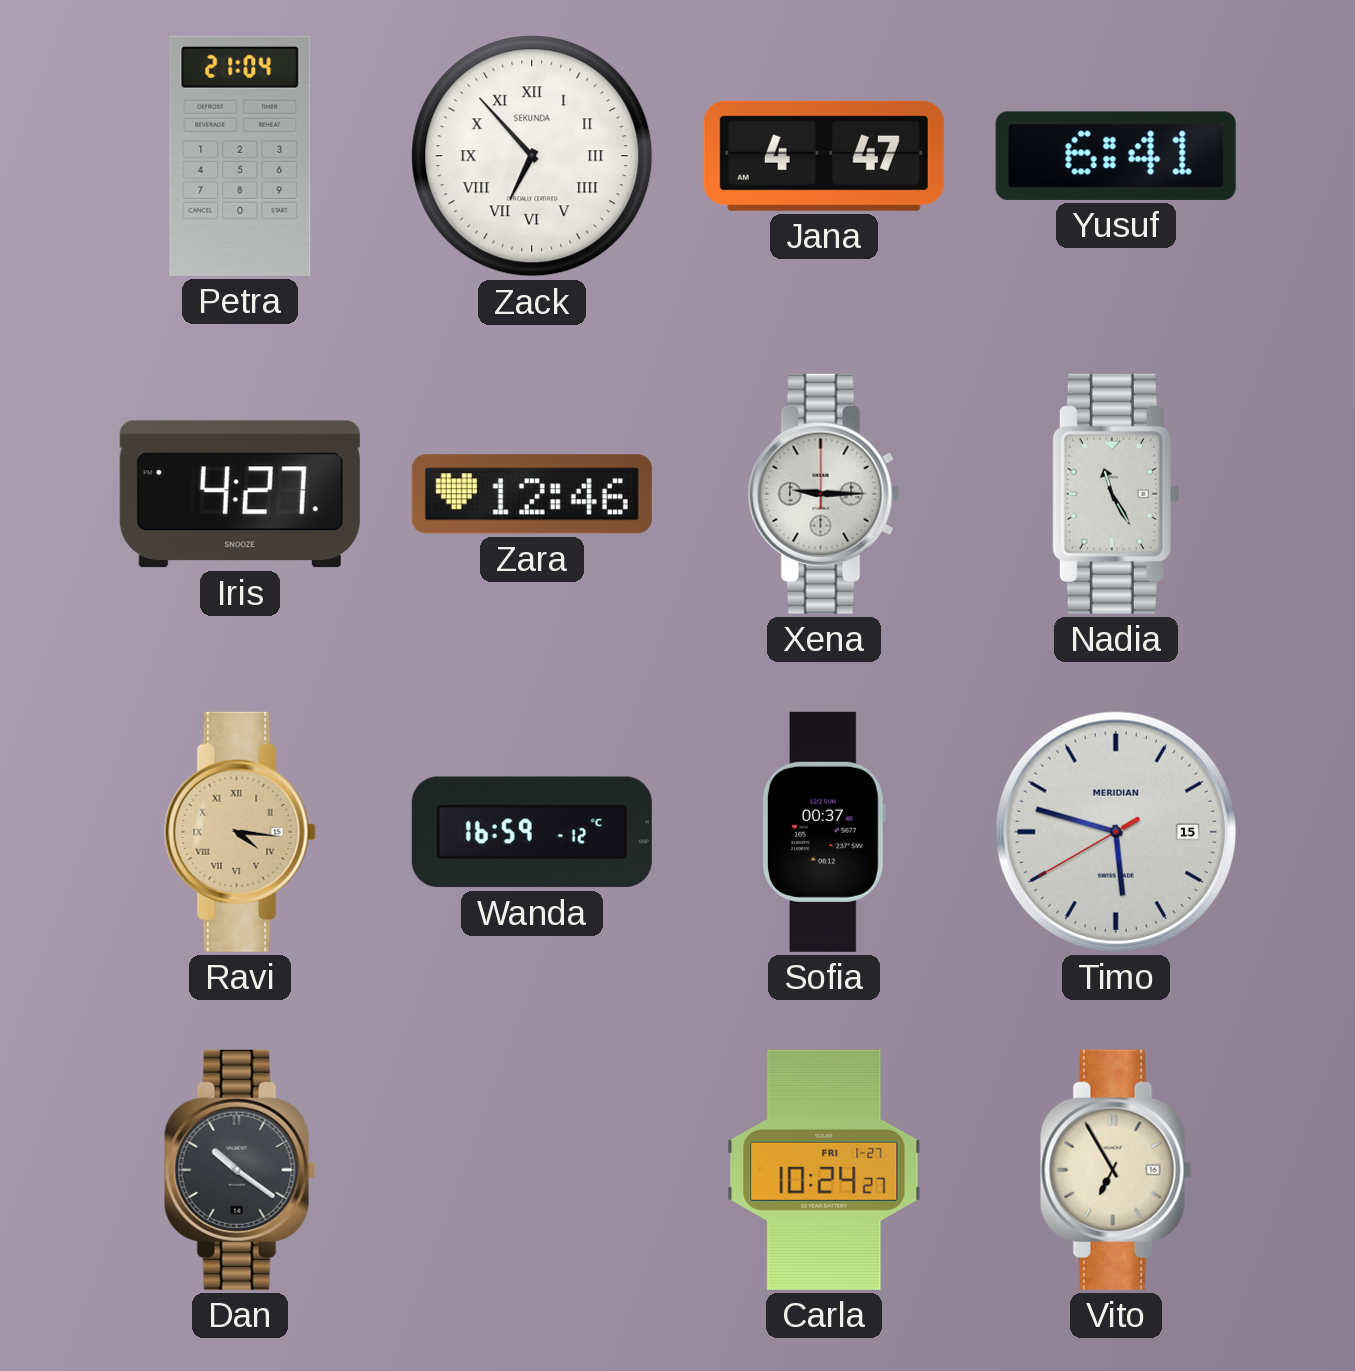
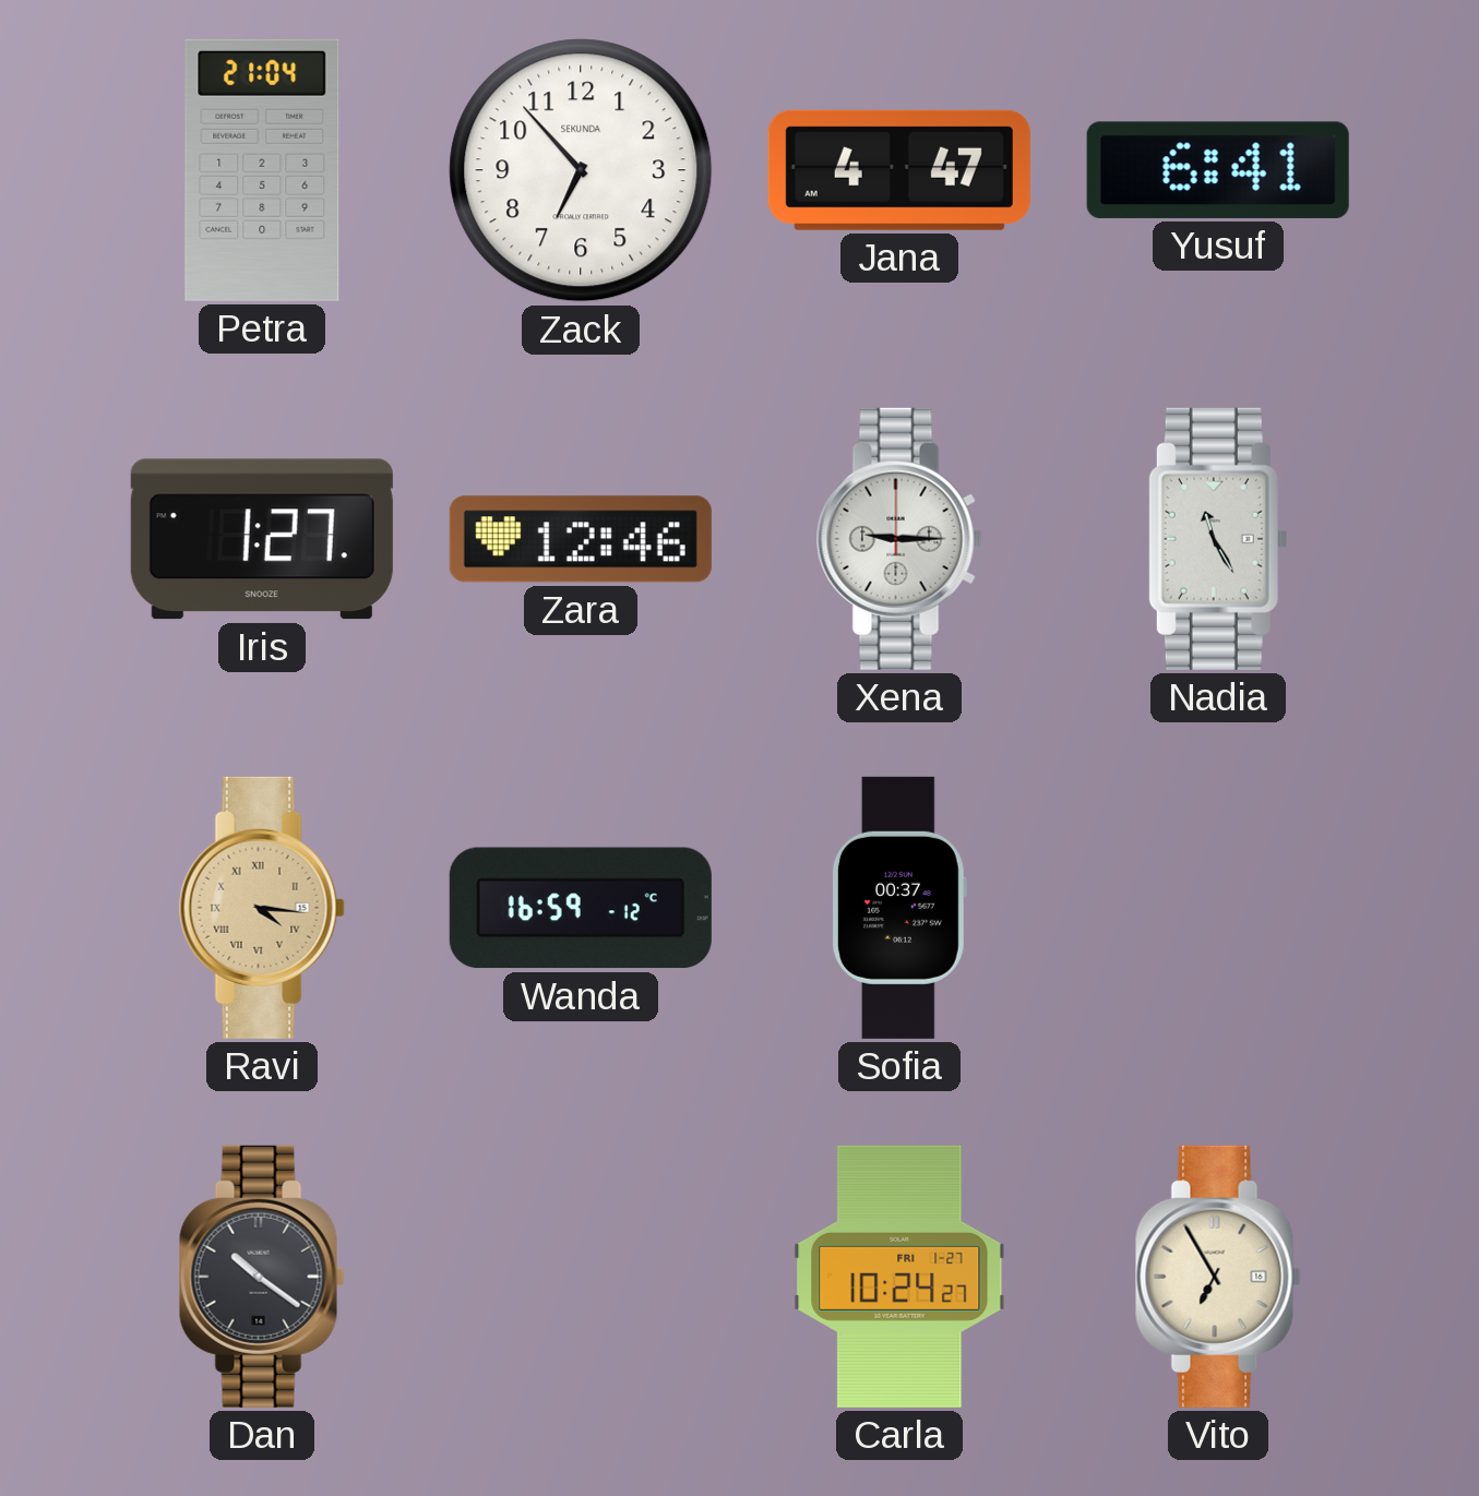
Zack numerals: Roman -> Arabic
Iris: 4:27 -> 1:27
Timo: 5:47 -> none
